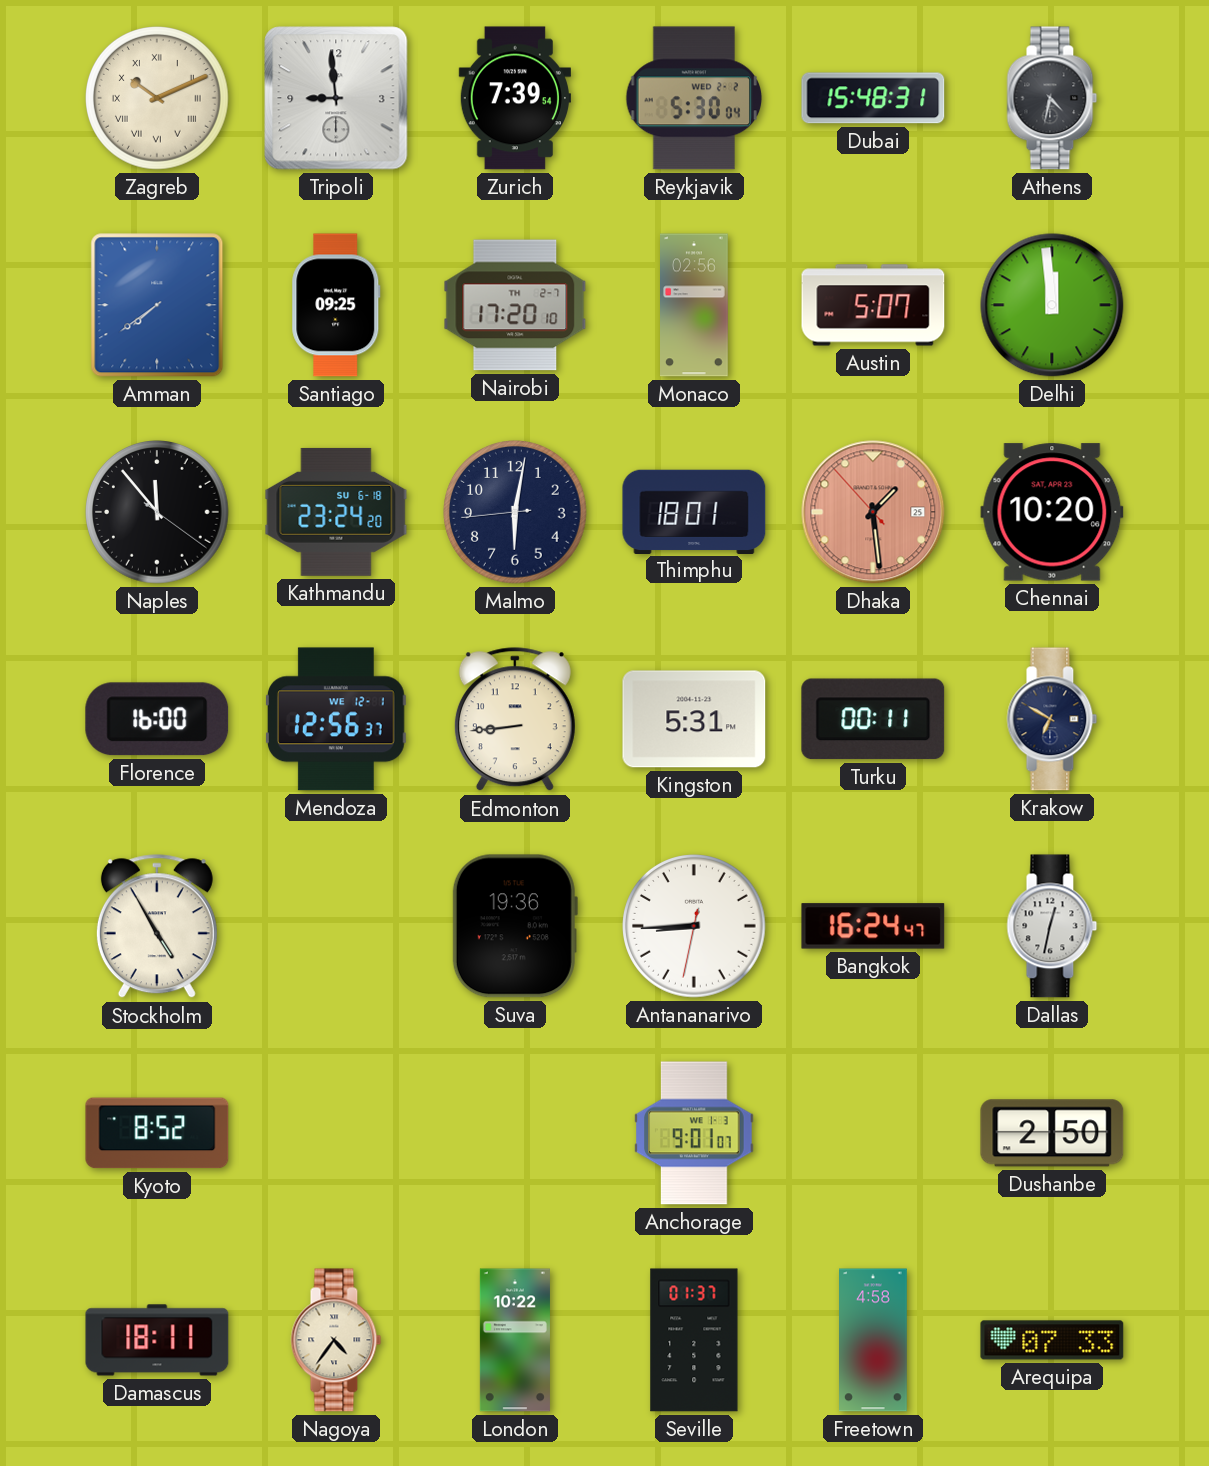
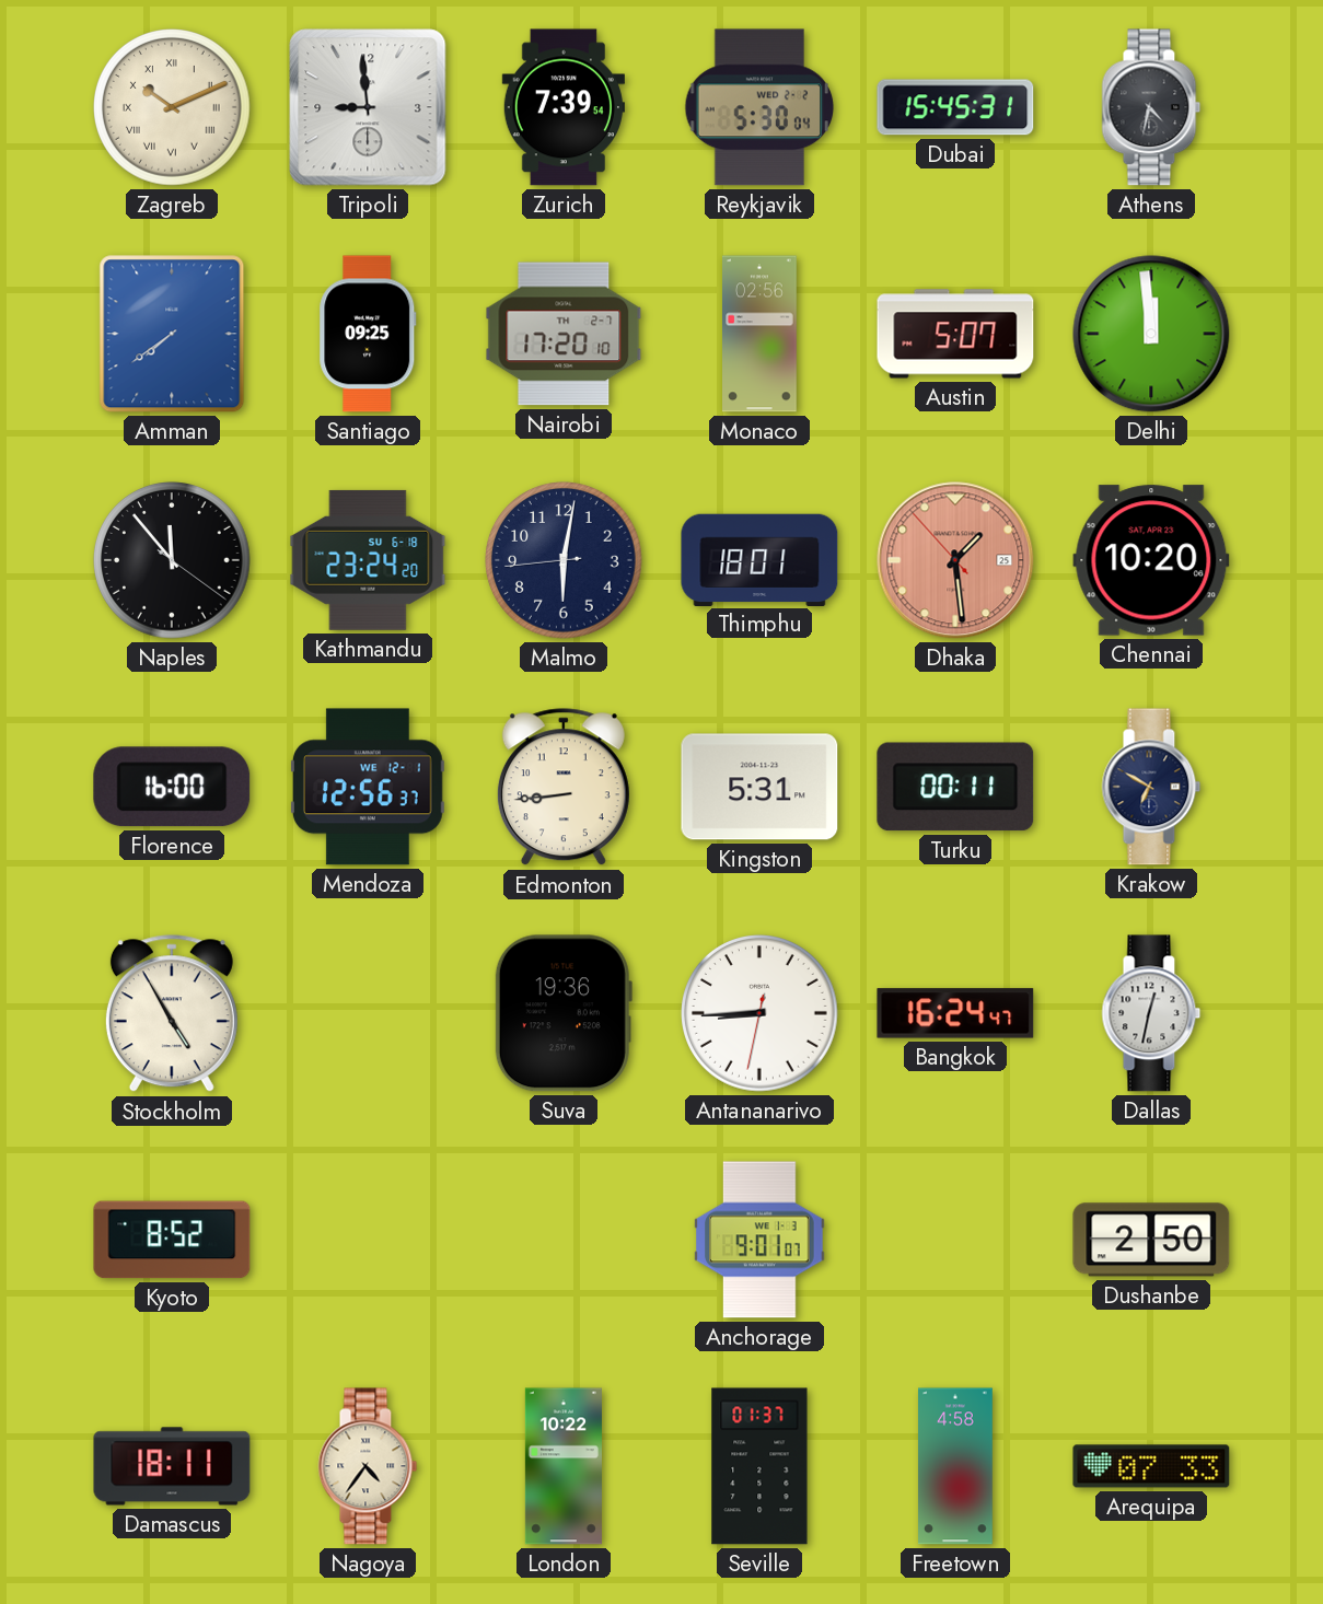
Dubai: 15:48 -> 15:45
